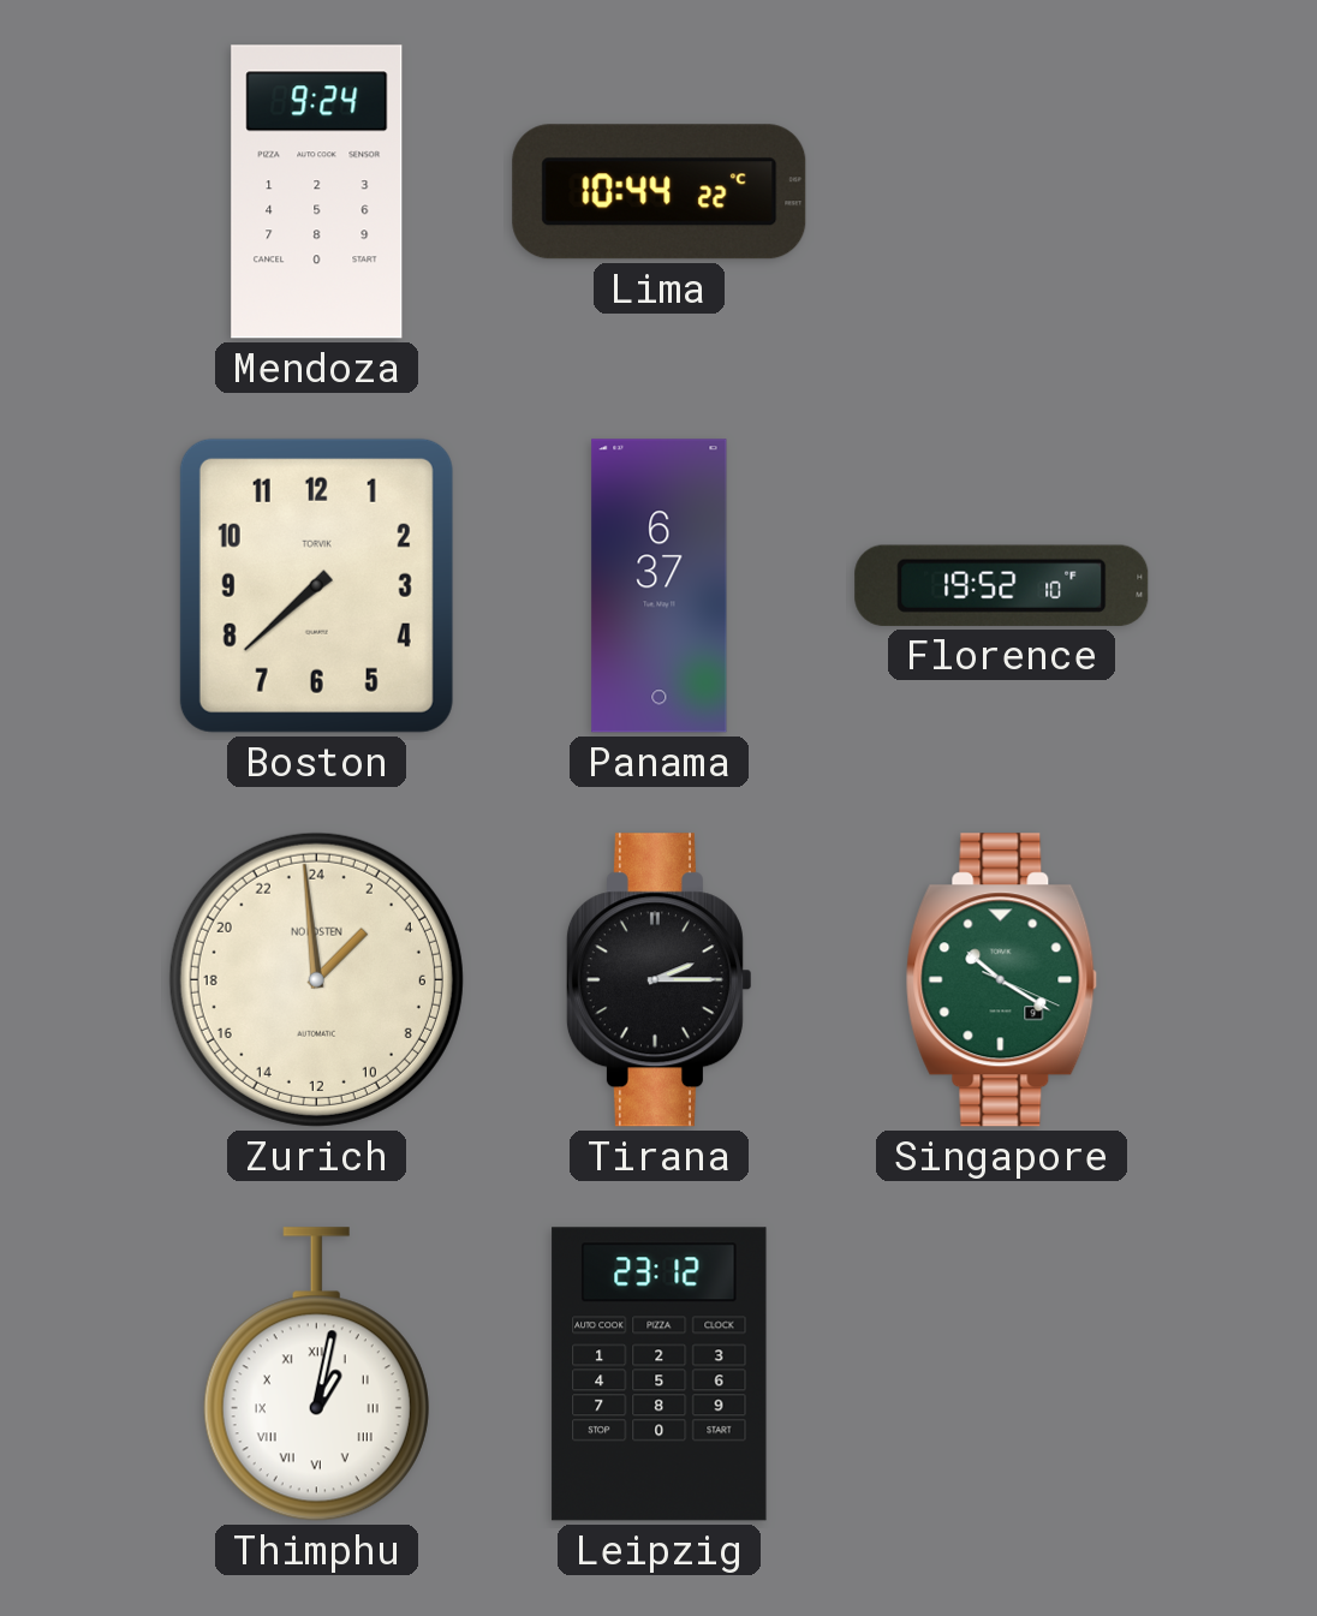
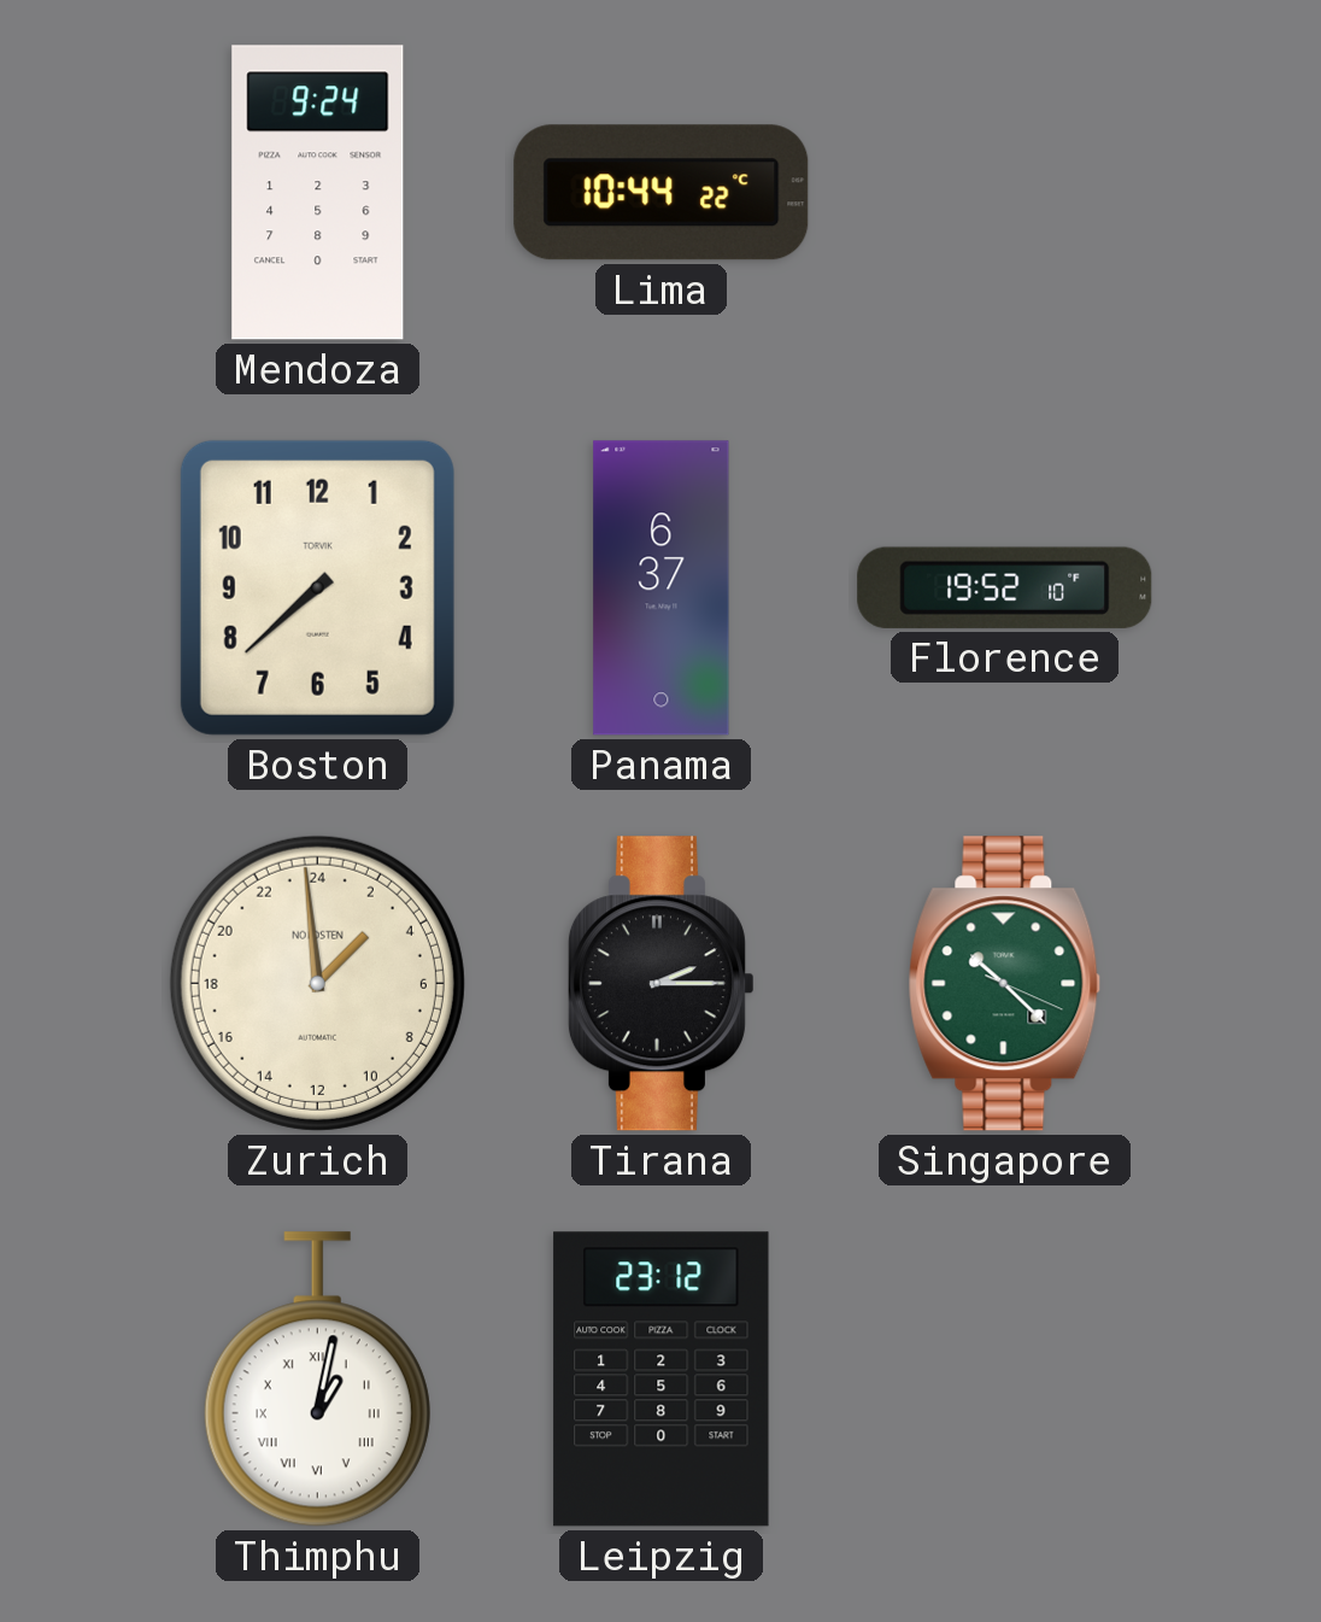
Singapore: 10:20 -> 10:22
